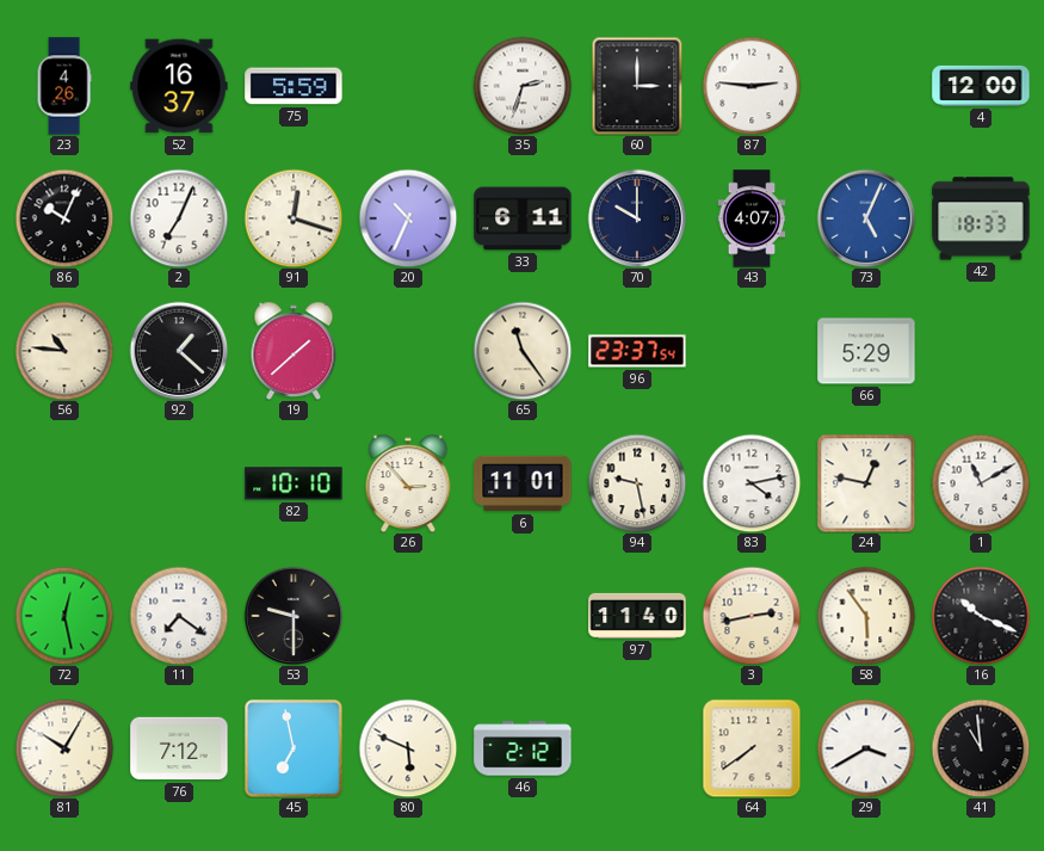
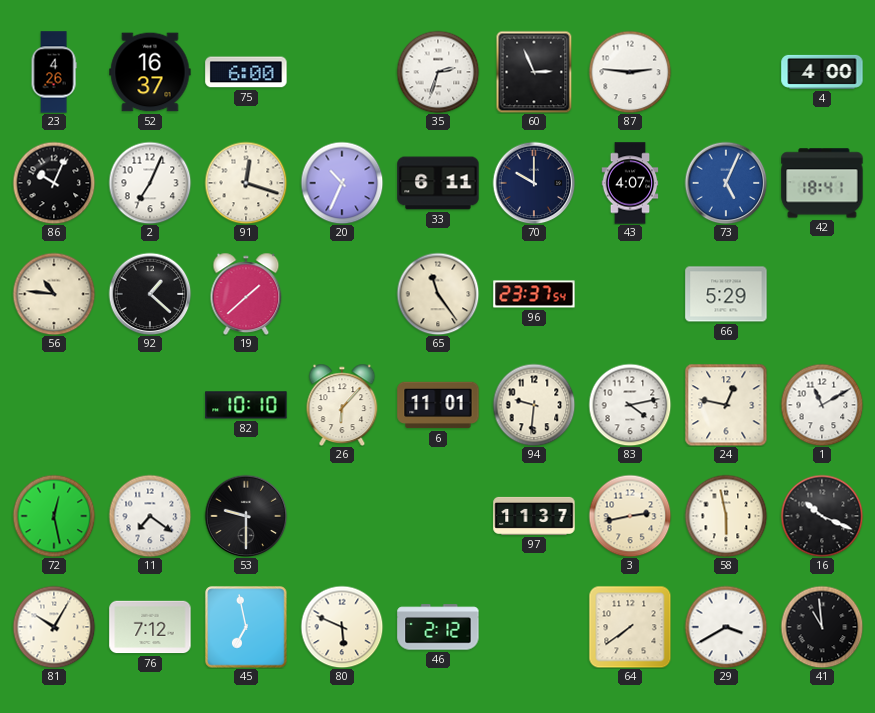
75: 5:59 -> 6:00
60: 3:00 -> 2:56
4: 12:00 -> 4:00
42: 18:33 -> 18:41
26: 2:53 -> 6:07
94: 9:28 -> 9:31
97: 11:40 -> 11:37
58: 5:54 -> 5:58
